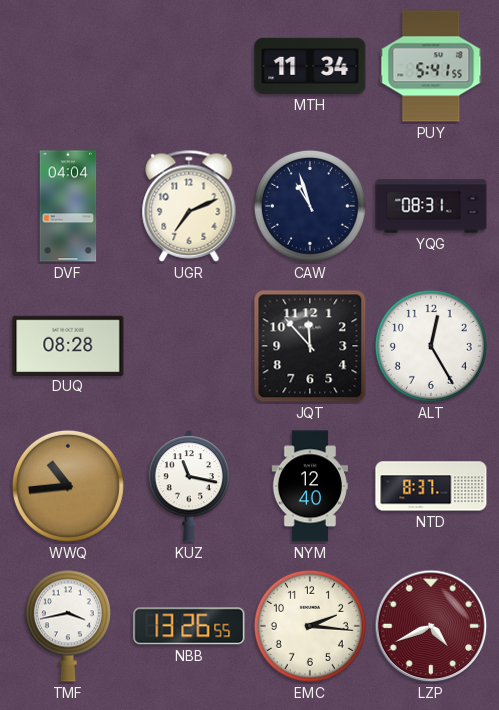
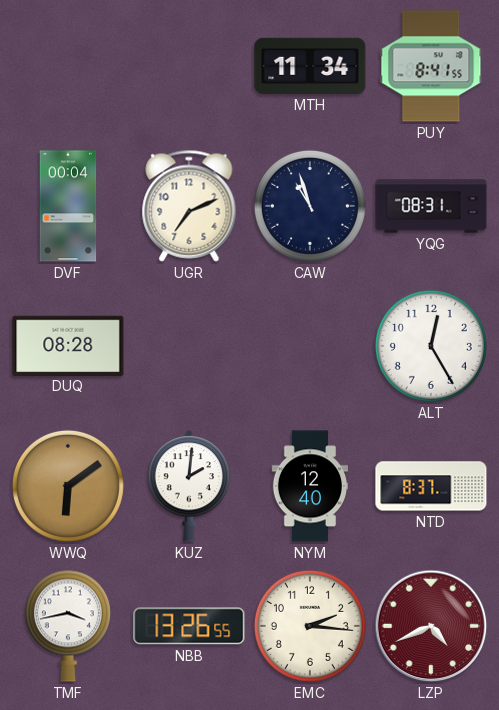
PUY: 5:41 -> 8:41
DVF: 04:04 -> 00:04
JQT: 11:53 -> none
WWQ: 10:44 -> 6:09
KUZ: 11:17 -> 2:01
